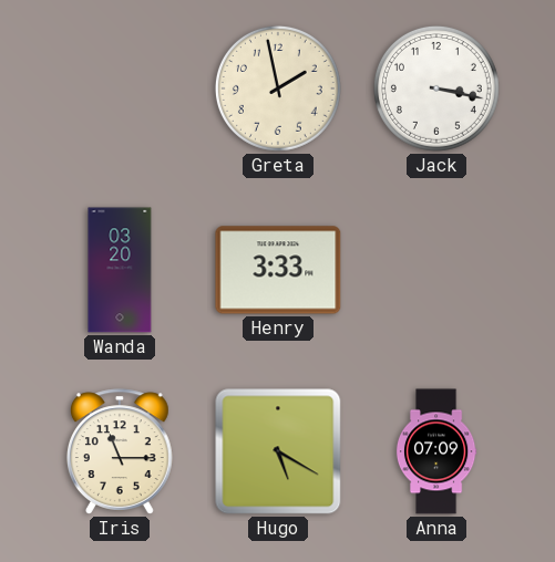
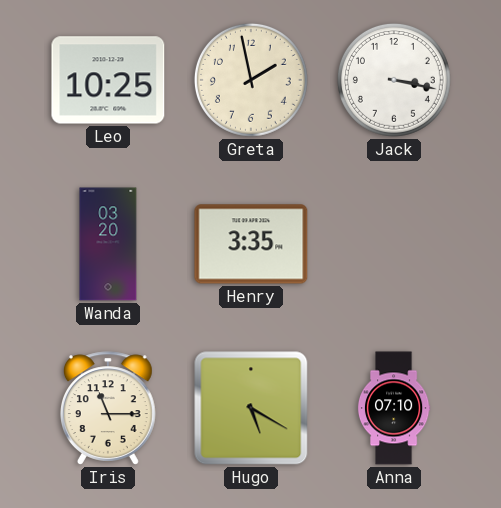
Leo: none -> 10:25
Henry: 3:33 -> 3:35
Anna: 07:09 -> 07:10
